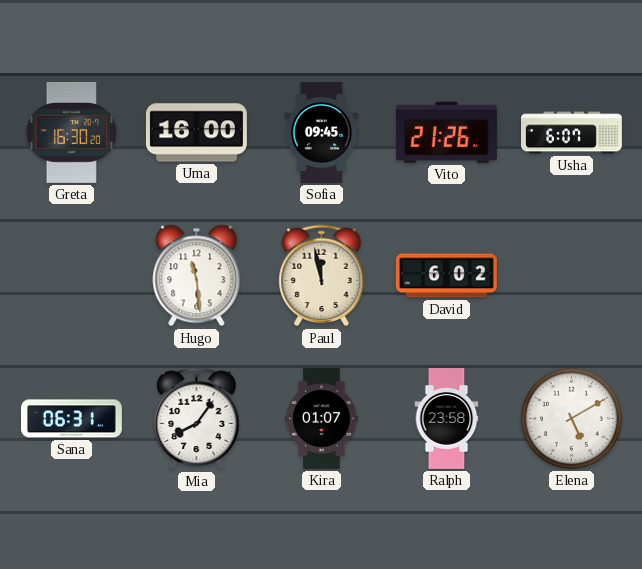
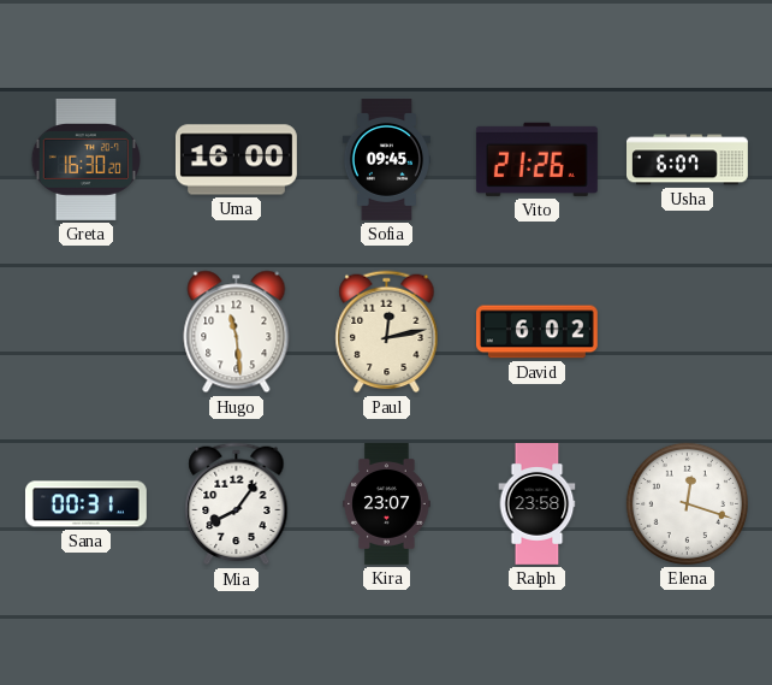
Paul: 11:58 -> 12:13
Sana: 06:31 -> 00:31
Kira: 01:07 -> 23:07
Elena: 5:10 -> 12:18
